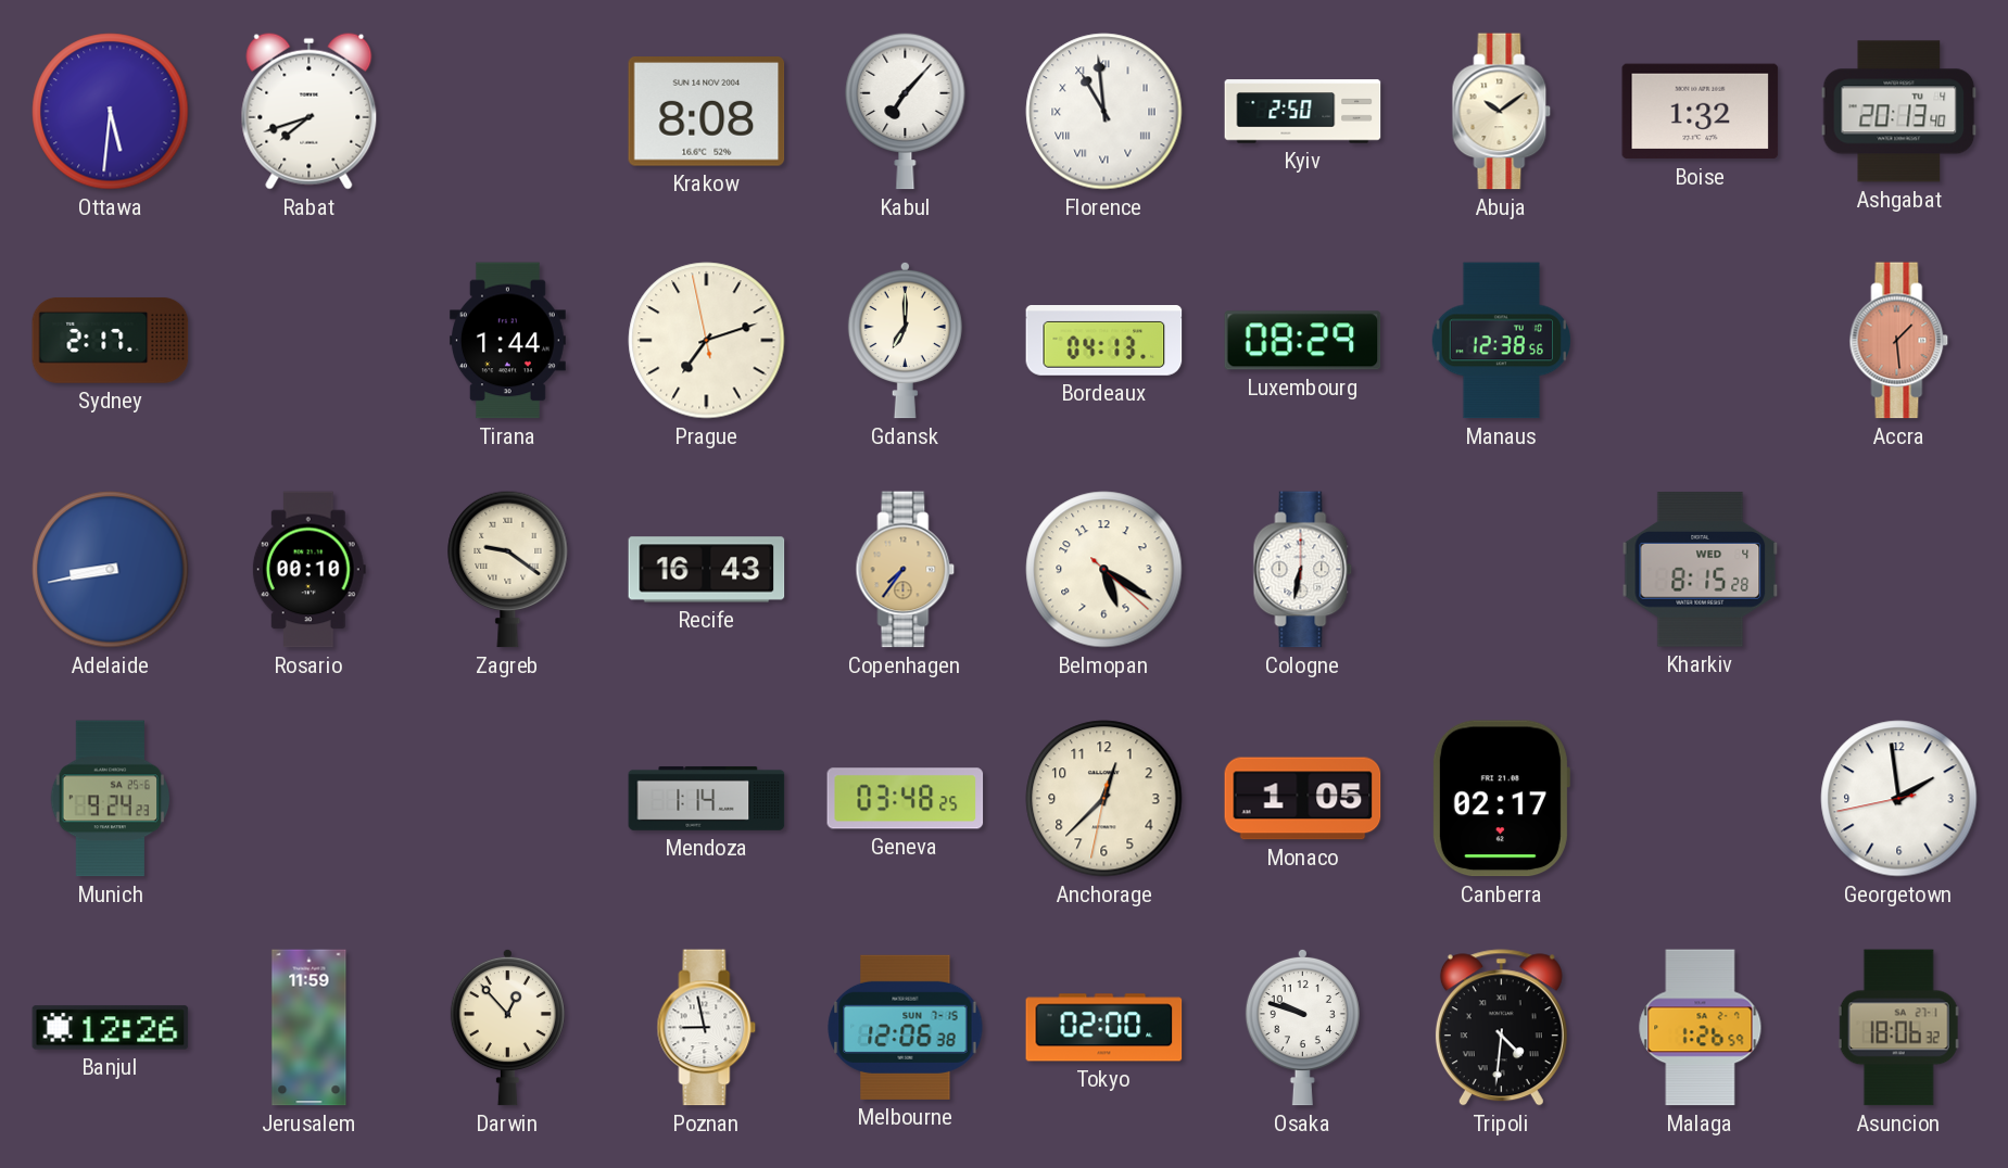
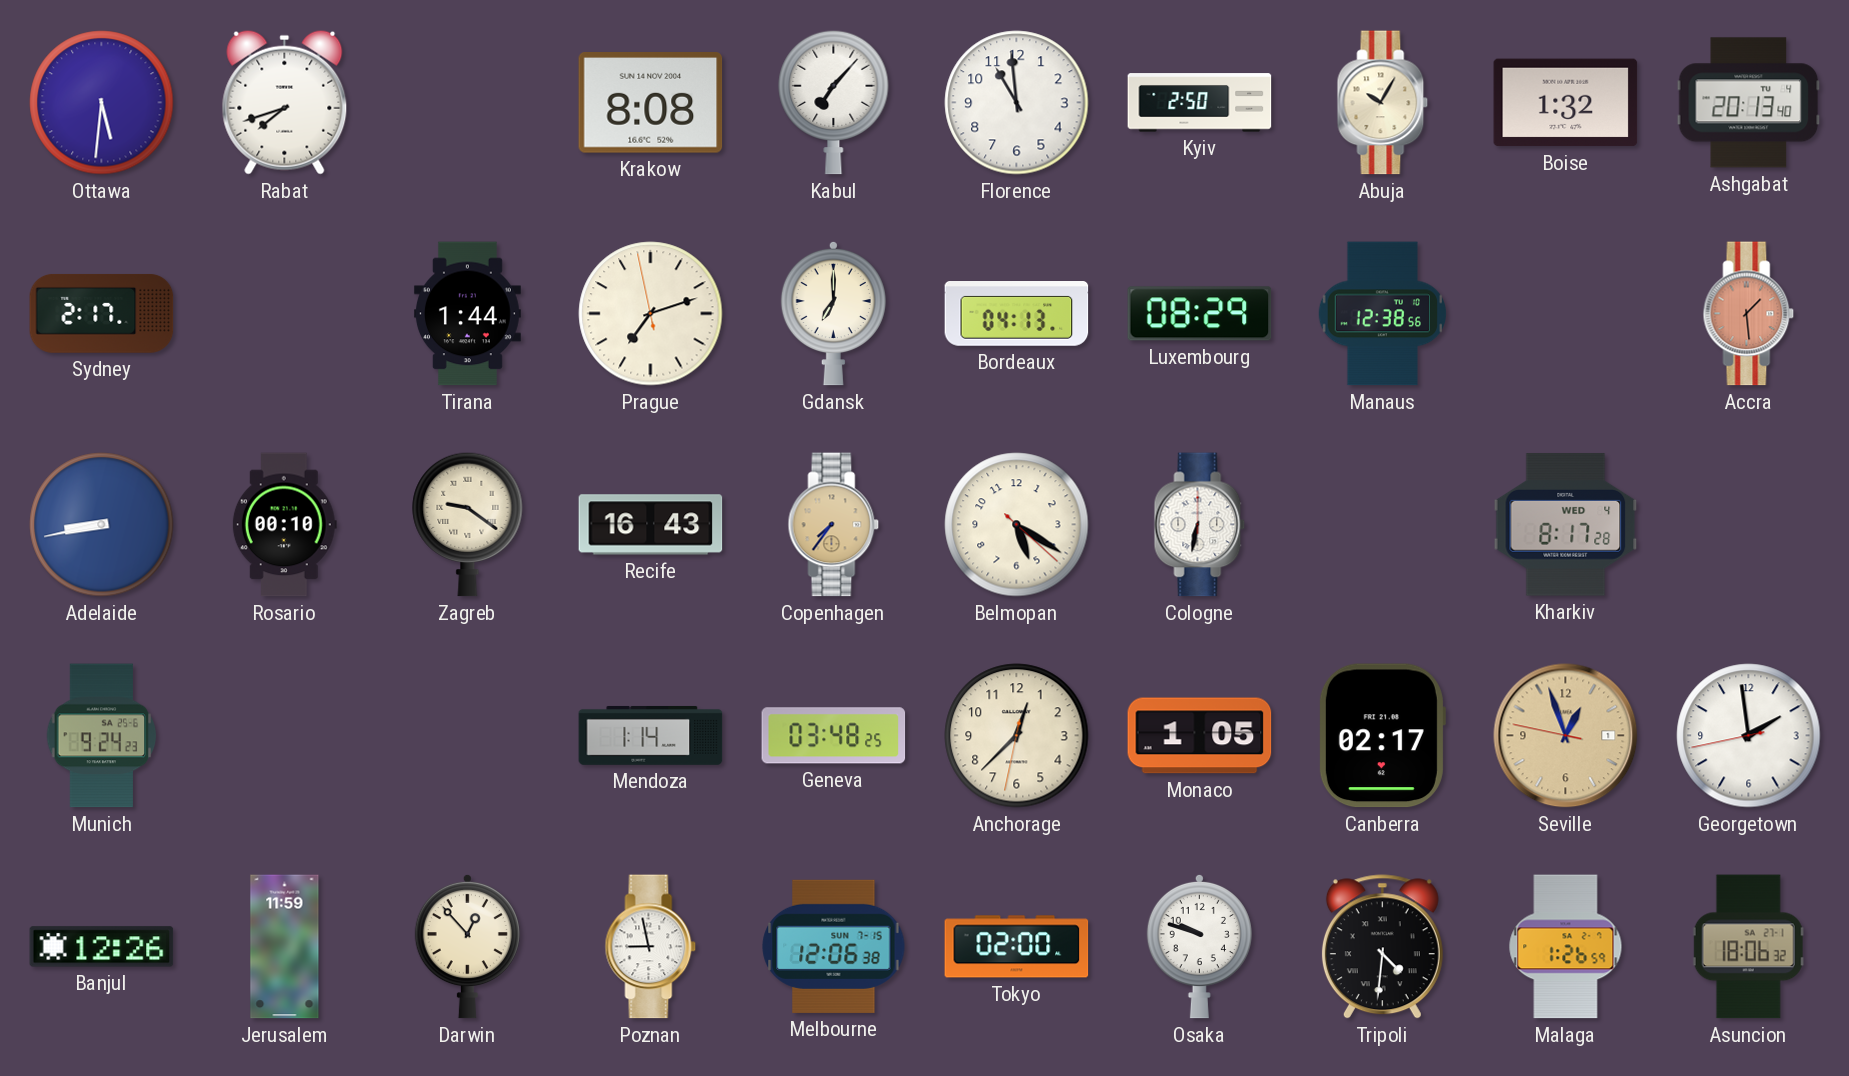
Florence numerals: Roman -> Arabic
Abuja: 10:09 -> 10:05
Kharkiv: 8:15 -> 8:17
Seville: none -> 12:56
